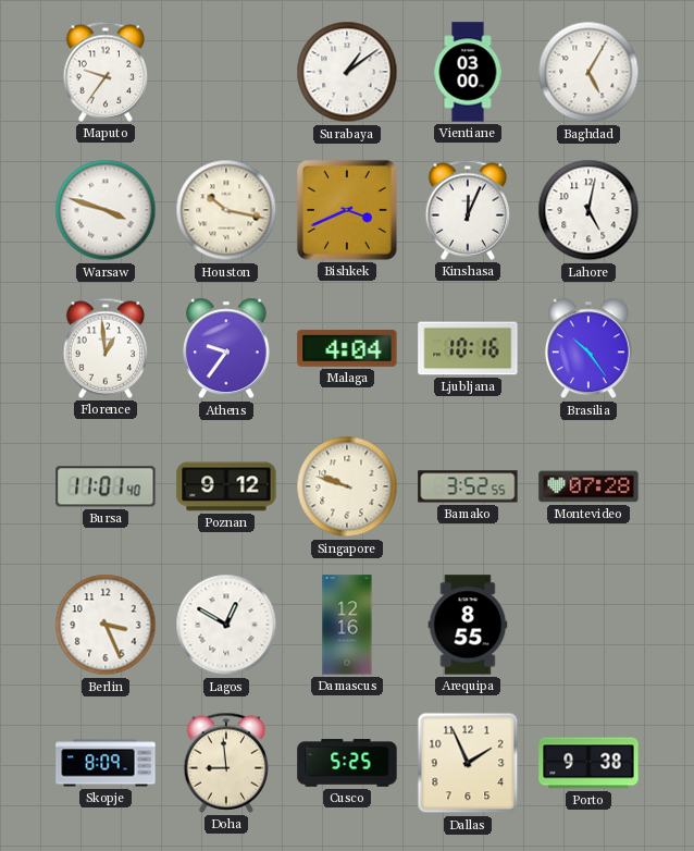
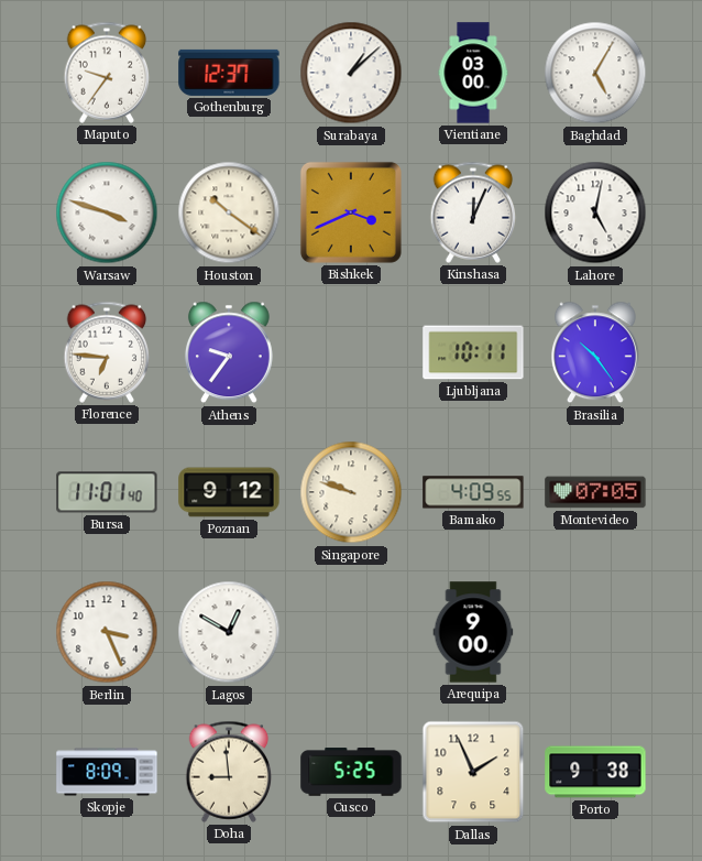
Gothenburg: none -> 12:37
Surabaya: 1:09 -> 1:08
Houston: 10:17 -> 10:21
Florence: 12:59 -> 6:46
Malaga: 4:04 -> none
Ljubljana: 10:16 -> 10:11
Bamako: 3:52 -> 4:09
Montevideo: 07:28 -> 07:05
Damascus: 12:16 -> none
Arequipa: 8:55 -> 9:00
